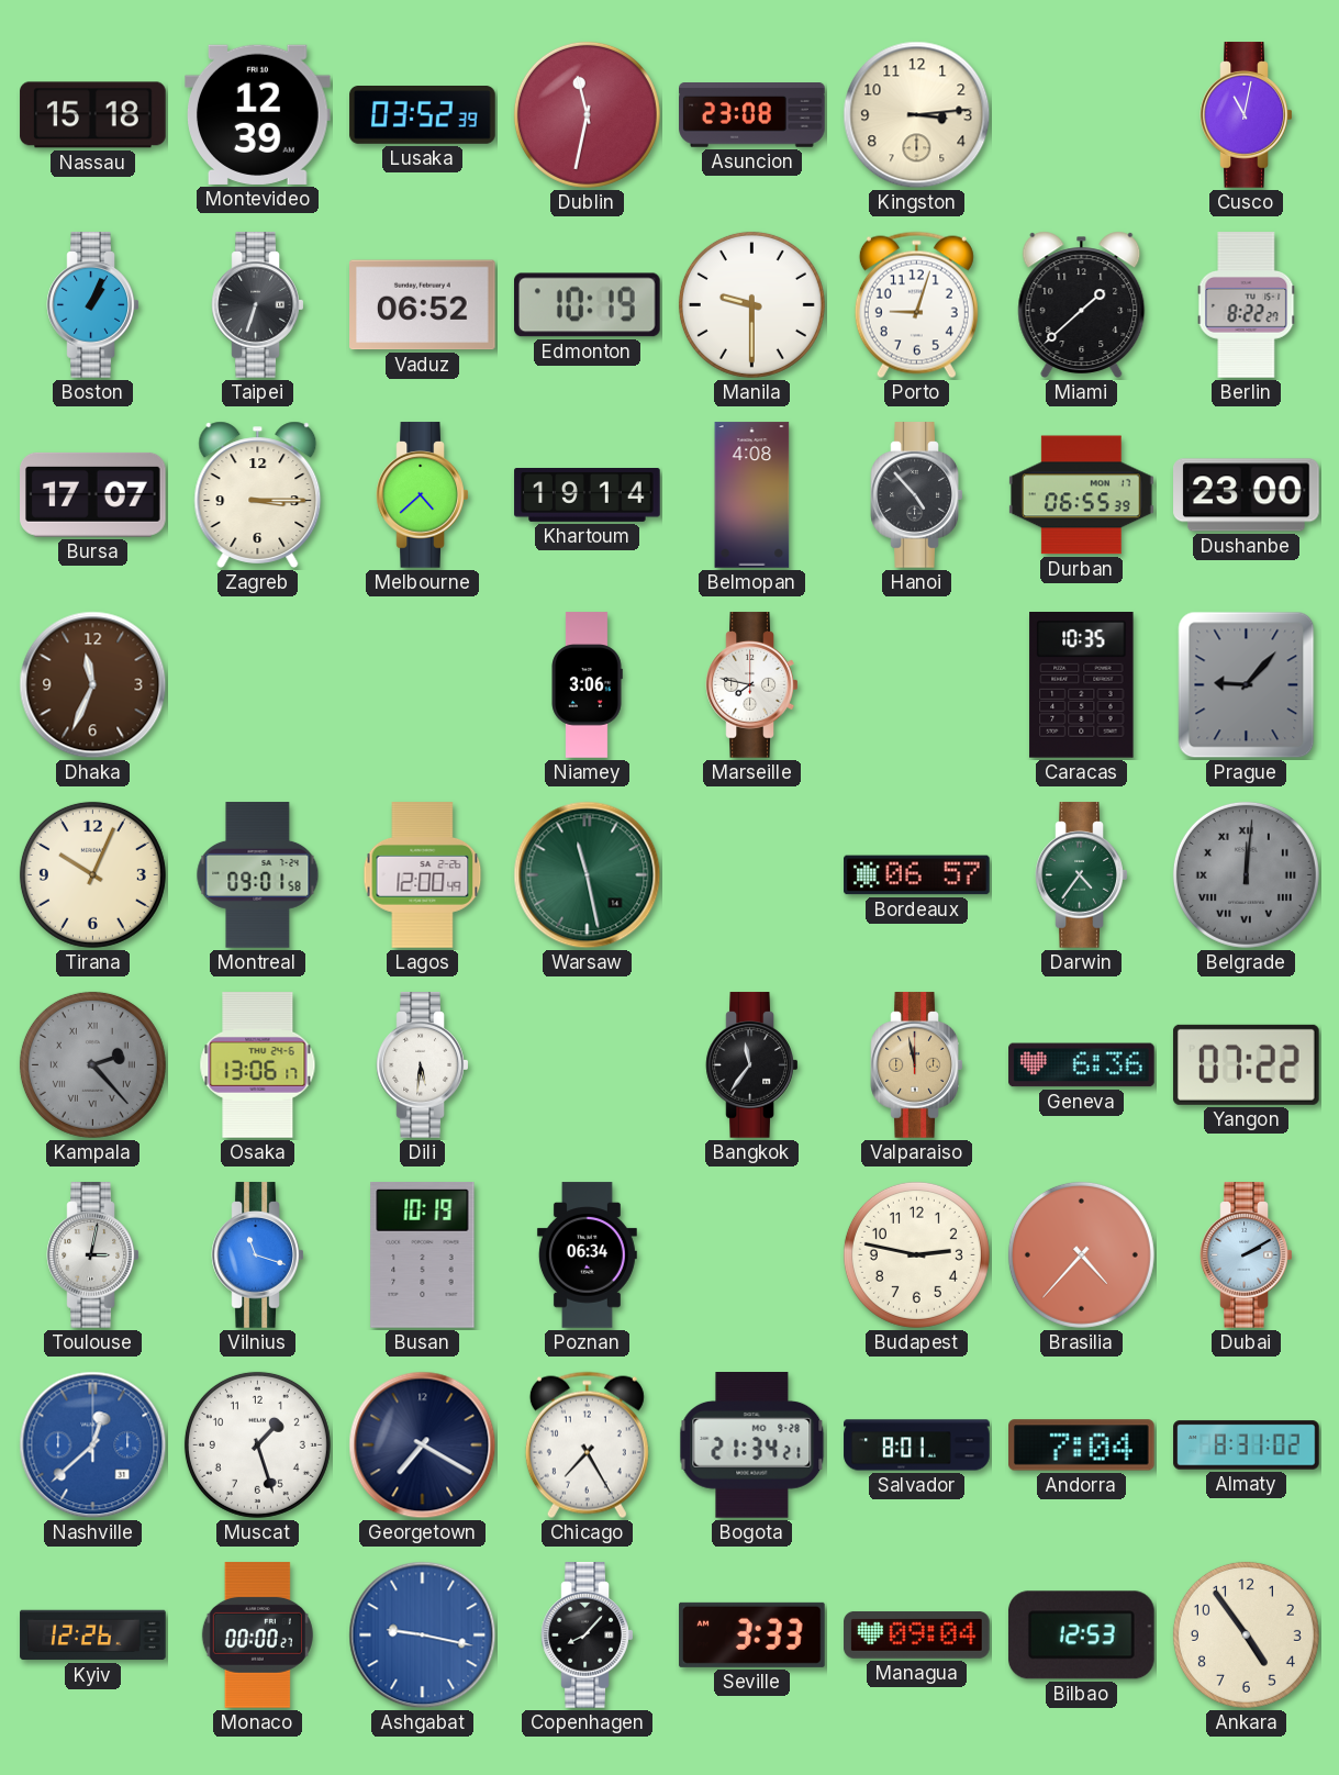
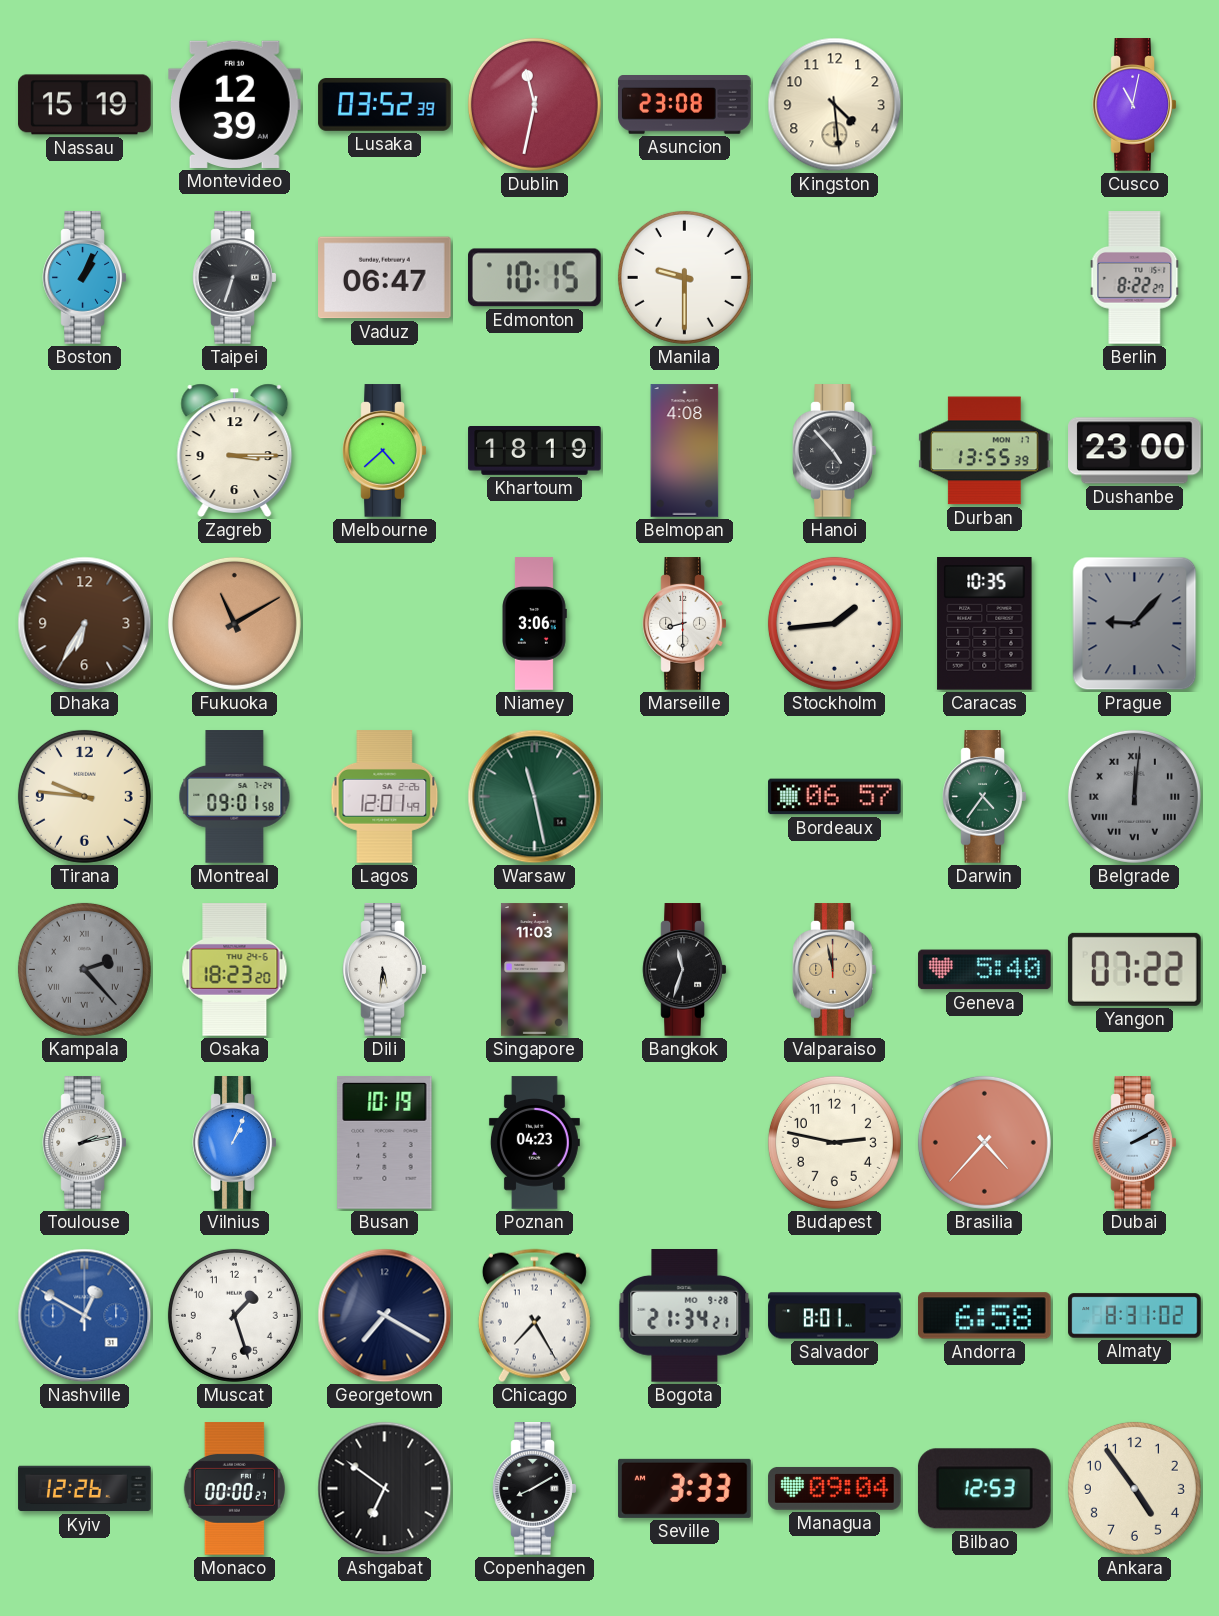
Nassau: 15:18 -> 15:19
Kingston: 3:14 -> 4:29
Vaduz: 06:52 -> 06:47
Edmonton: 10:19 -> 10:15
Porto: 9:03 -> none
Miami: 1:38 -> none
Bursa: 17:07 -> none
Khartoum: 19:14 -> 18:19
Durban: 06:55 -> 13:55
Dhaka: 11:34 -> 6:35
Fukuoka: none -> 11:10
Marseille: 7:47 -> 8:30
Stockholm: none -> 1:44
Tirana: 10:04 -> 9:46
Lagos: 12:00 -> 12:01
Osaka: 13:06 -> 18:23
Singapore: none -> 11:03
Bangkok: 11:36 -> 11:33
Geneva: 6:36 -> 5:40
Toulouse: 3:02 -> 2:13
Vilnius: 11:18 -> 1:04
Poznan: 06:34 -> 04:23
Nashville: 12:38 -> 12:50
Andorra: 7:04 -> 6:58
Ashgabat: 9:17 -> 6:51
Ashgabat dial: blue -> black
Copenhagen: 8:07 -> 8:10
